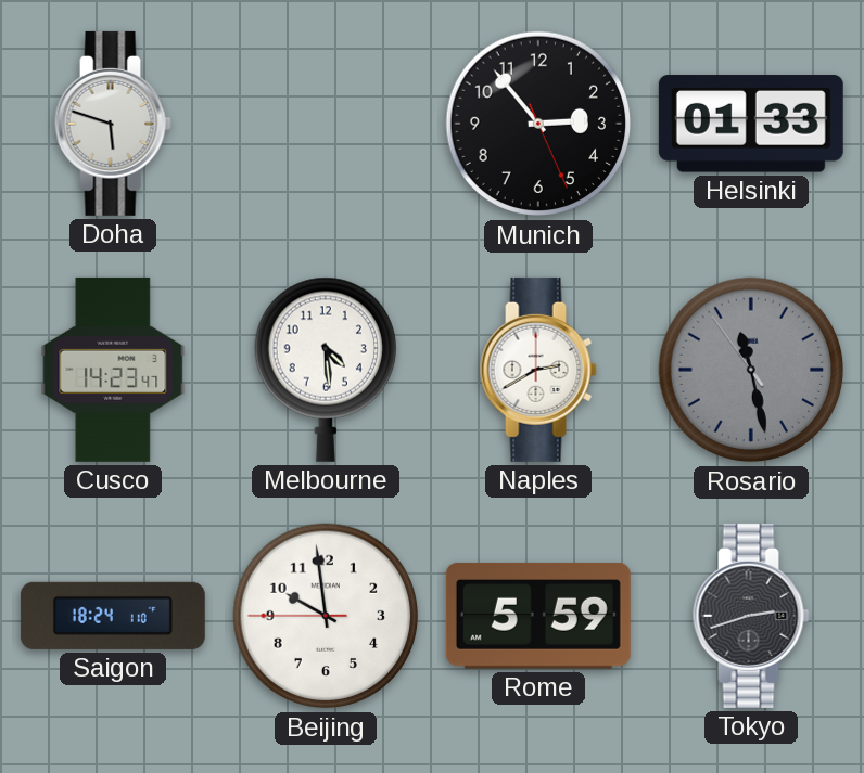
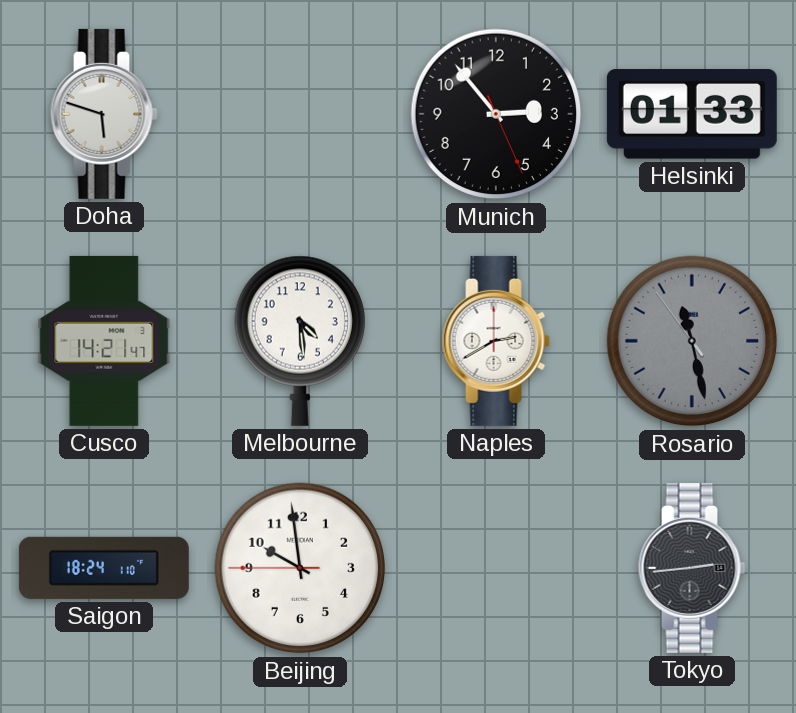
Cusco: 14:23 -> 14:21
Rome: 5:59 -> none
Tokyo: 2:42 -> 2:44
